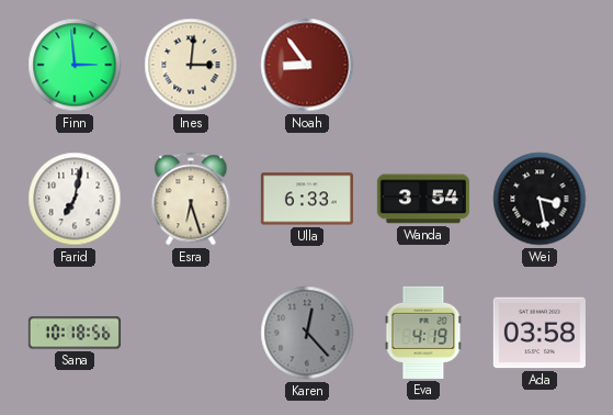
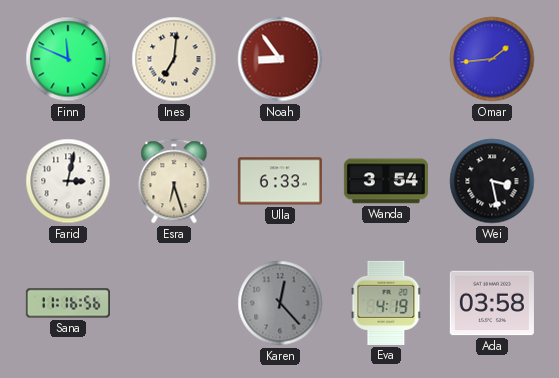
Finn: 2:59 -> 11:49
Ines: 3:01 -> 7:01
Omar: none -> 1:44
Farid: 7:02 -> 3:02
Sana: 10:18 -> 11:16
